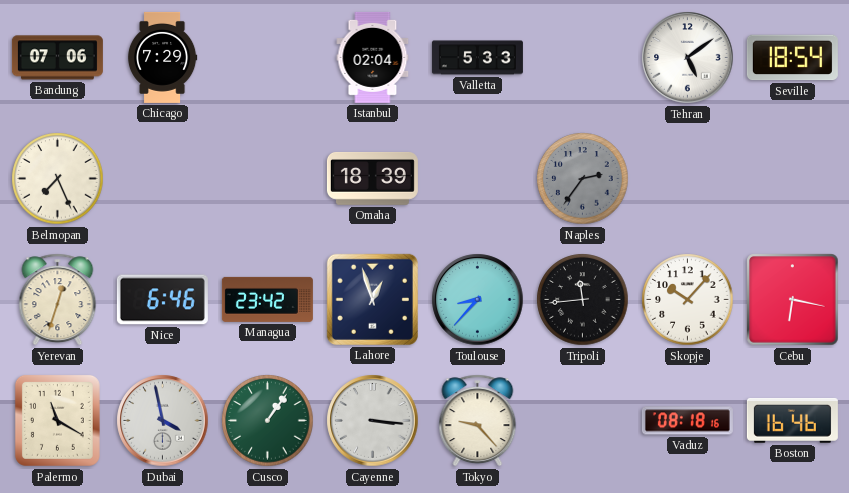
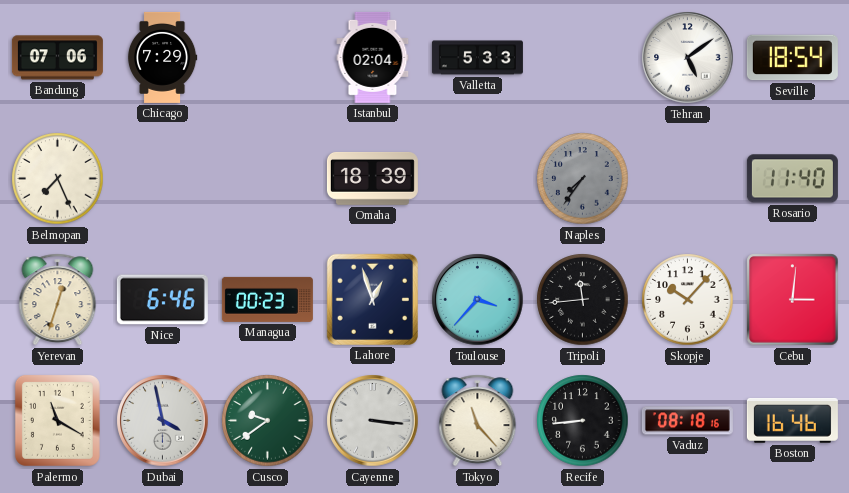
Naples: 2:36 -> 7:36
Rosario: none -> 11:40
Managua: 23:42 -> 00:23
Toulouse: 8:37 -> 3:37
Cebu: 6:17 -> 3:01
Cusco: 1:06 -> 9:39
Tokyo: 9:23 -> 11:23
Recife: none -> 8:44
